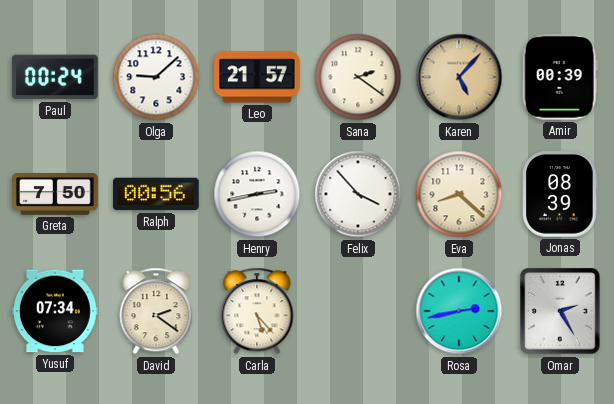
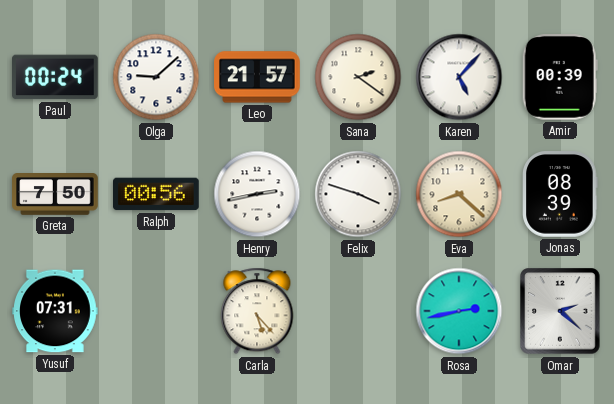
Karen dial: champagne -> white
Felix: 3:53 -> 3:48
Yusuf: 07:34 -> 07:31
David: 2:21 -> none
Omar: 2:25 -> 2:22
